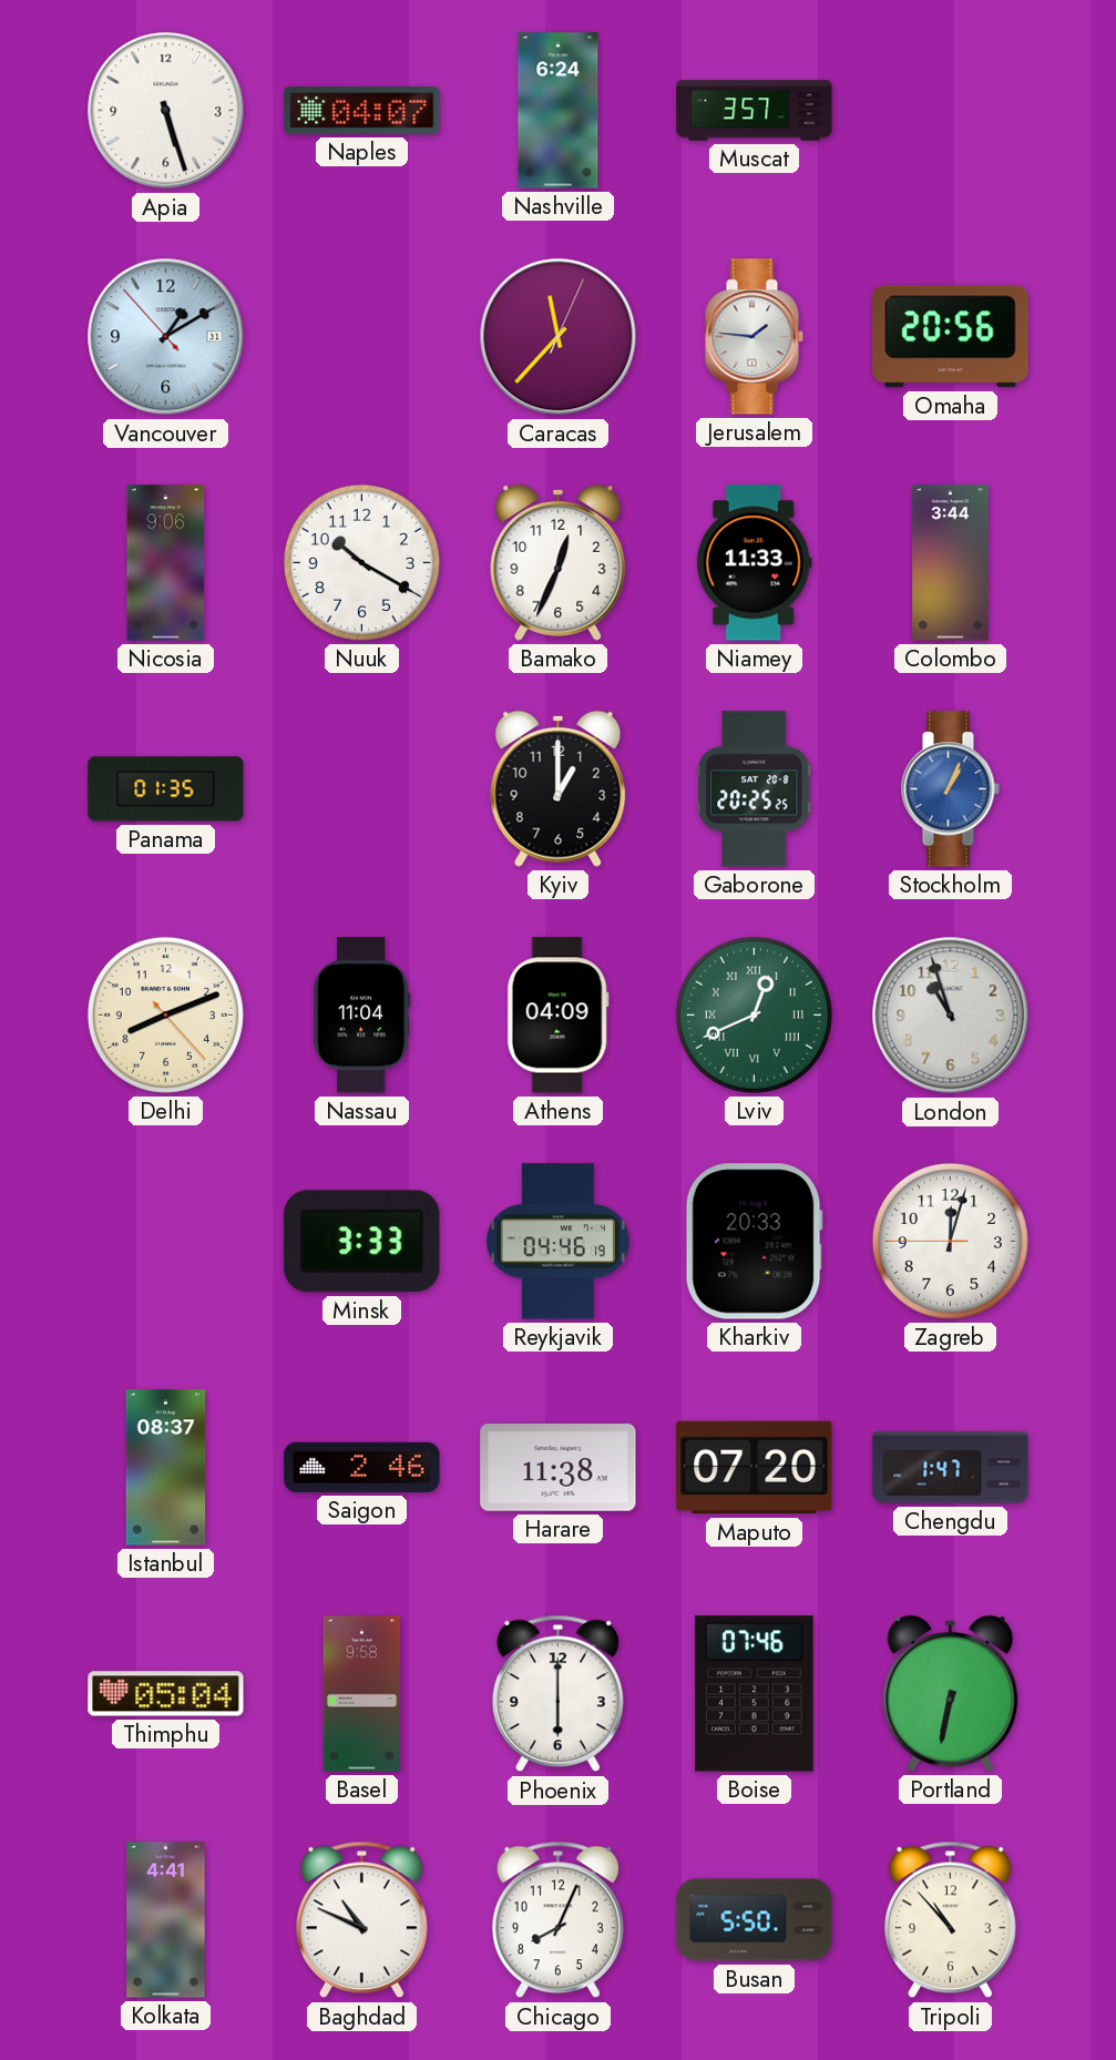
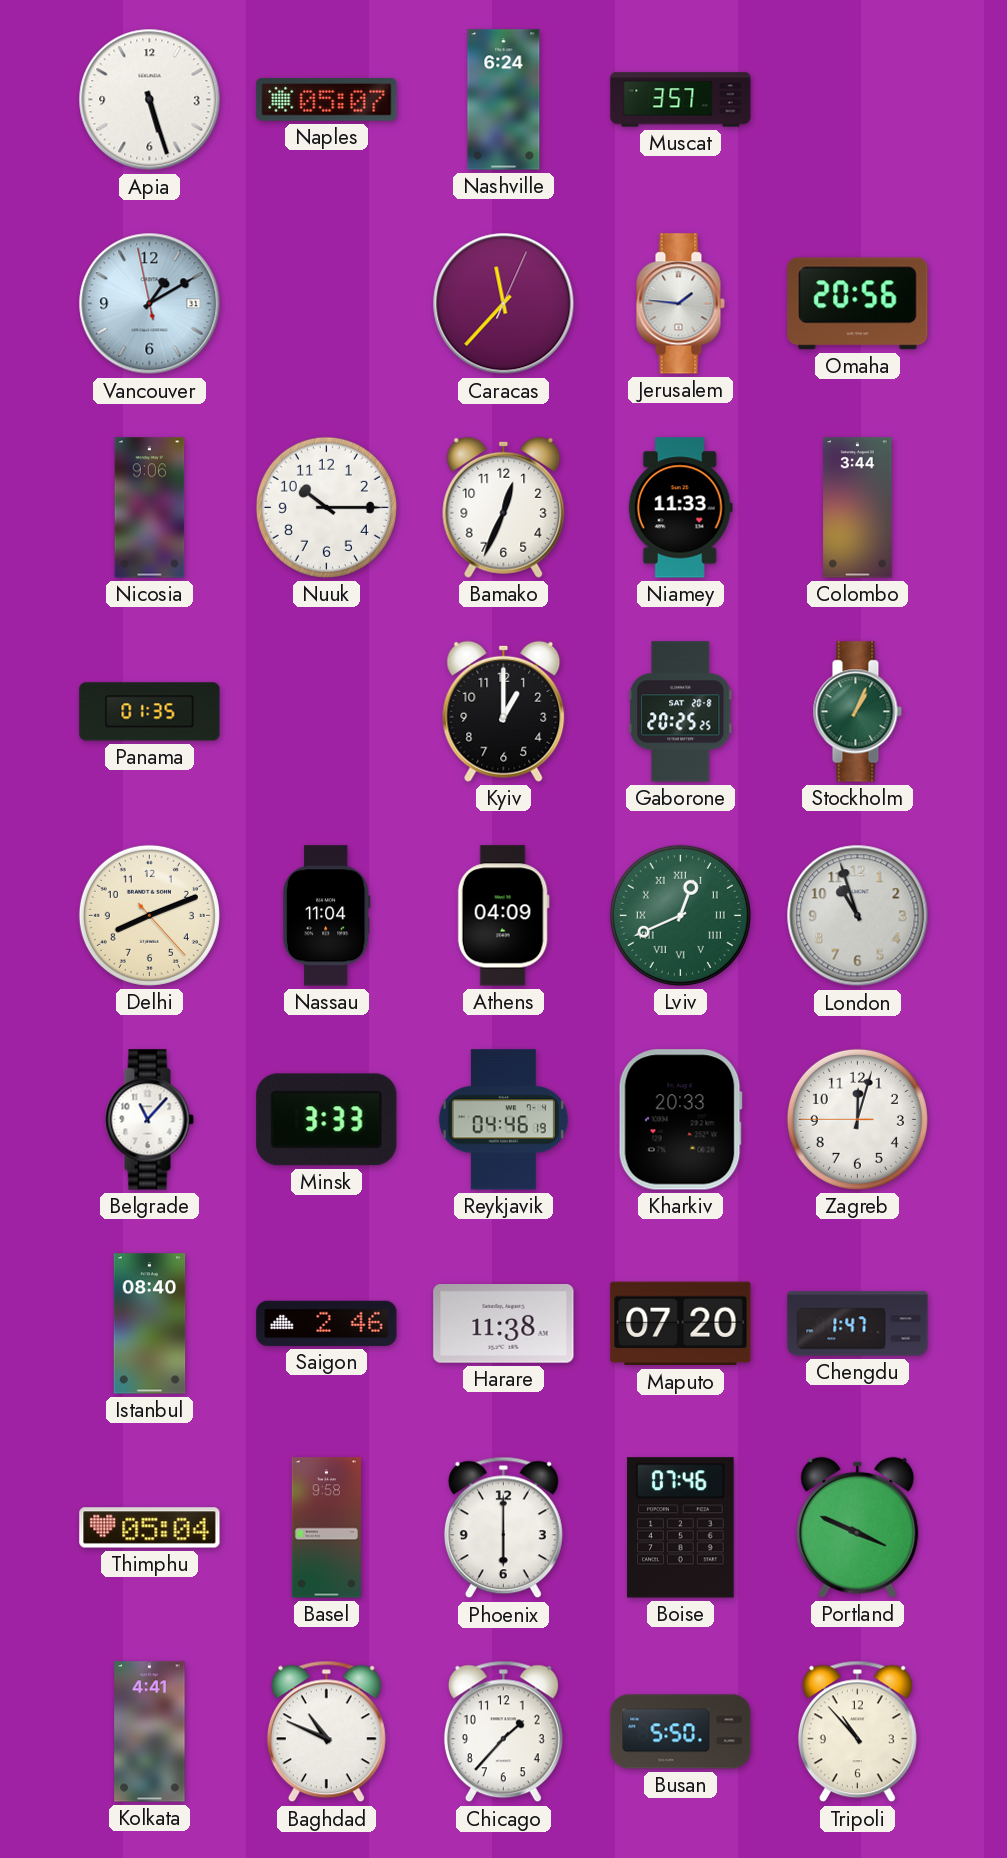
Naples: 04:07 -> 05:07
Vancouver: 1:09:53 -> 1:09:58
Nuuk: 10:20 -> 10:15
Stockholm dial: blue -> green
Belgrade: none -> 11:07
Istanbul: 08:37 -> 08:40
Portland: 6:32 -> 3:49
Chicago: 8:04 -> 1:37
